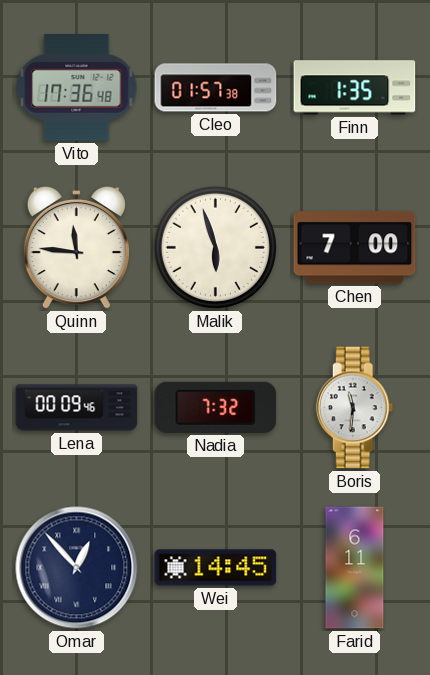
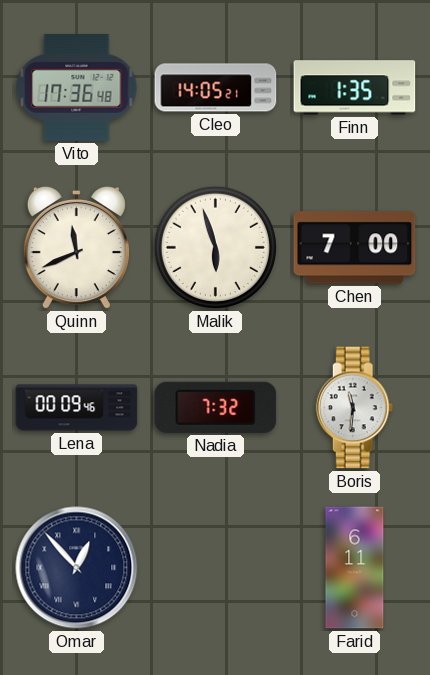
Cleo: 01:57 -> 14:05
Quinn: 11:46 -> 11:41
Wei: 14:45 -> none
